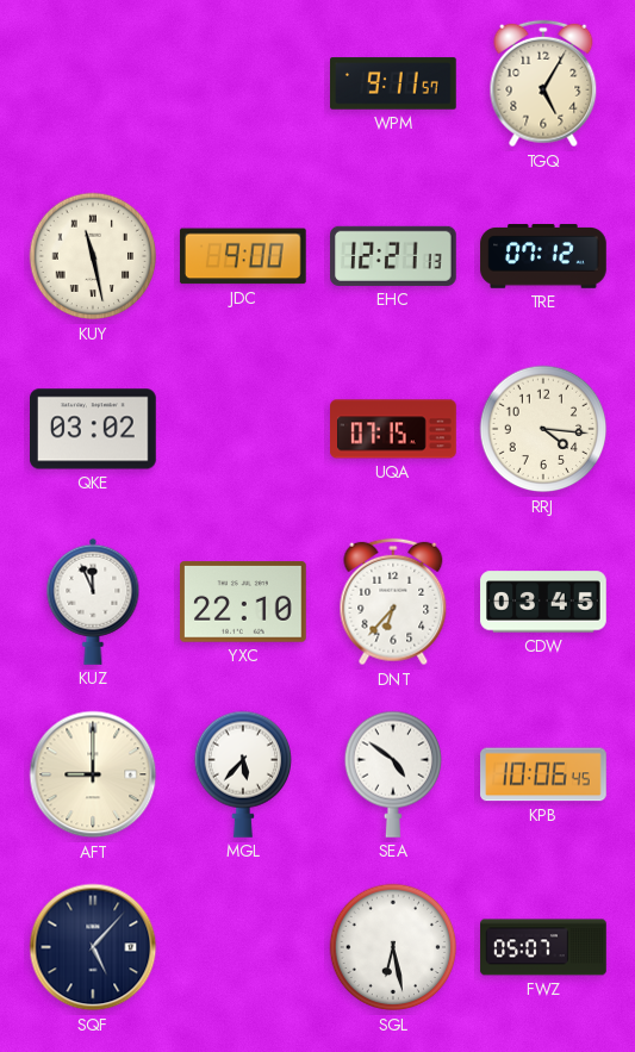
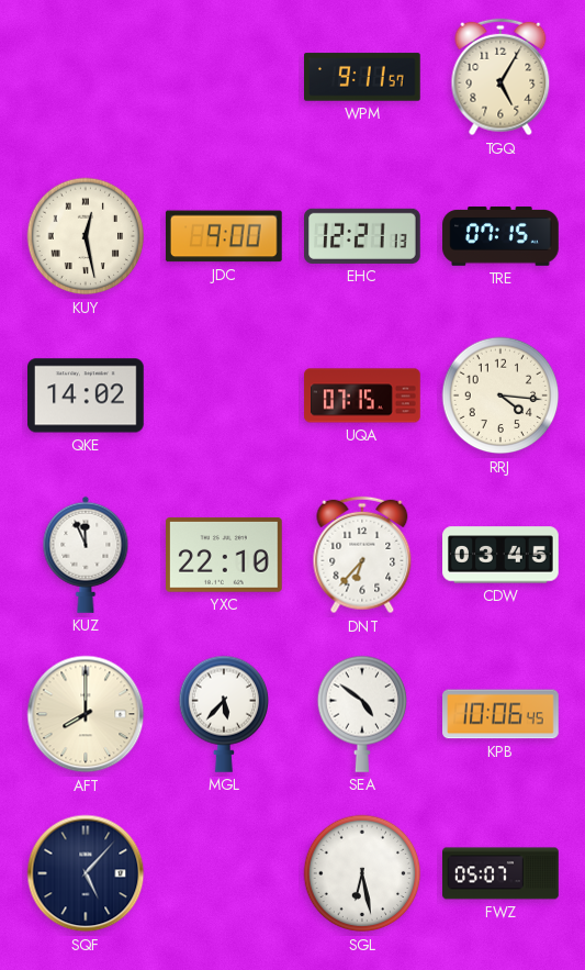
KUY: 11:28 -> 12:28
TRE: 07:12 -> 07:15
QKE: 03:02 -> 14:02
AFT: 9:00 -> 8:00
